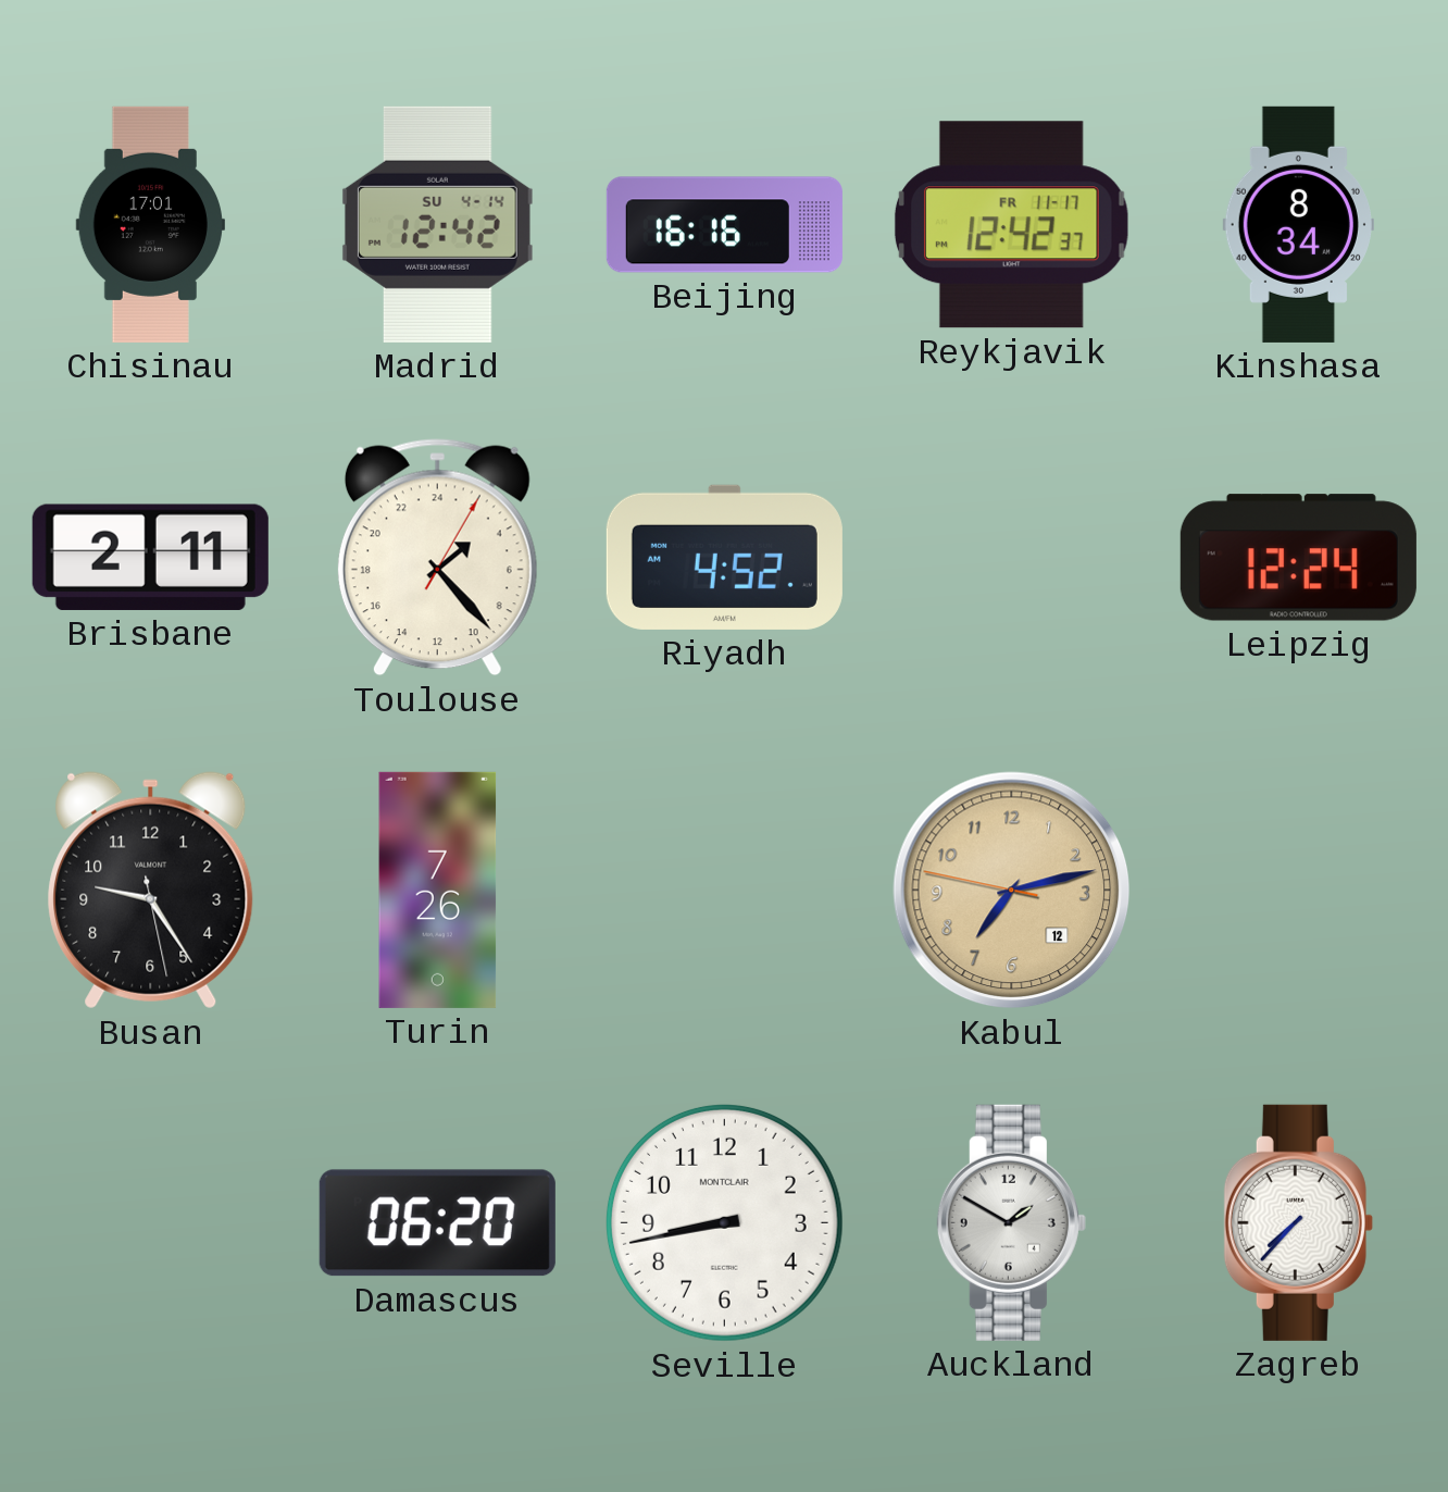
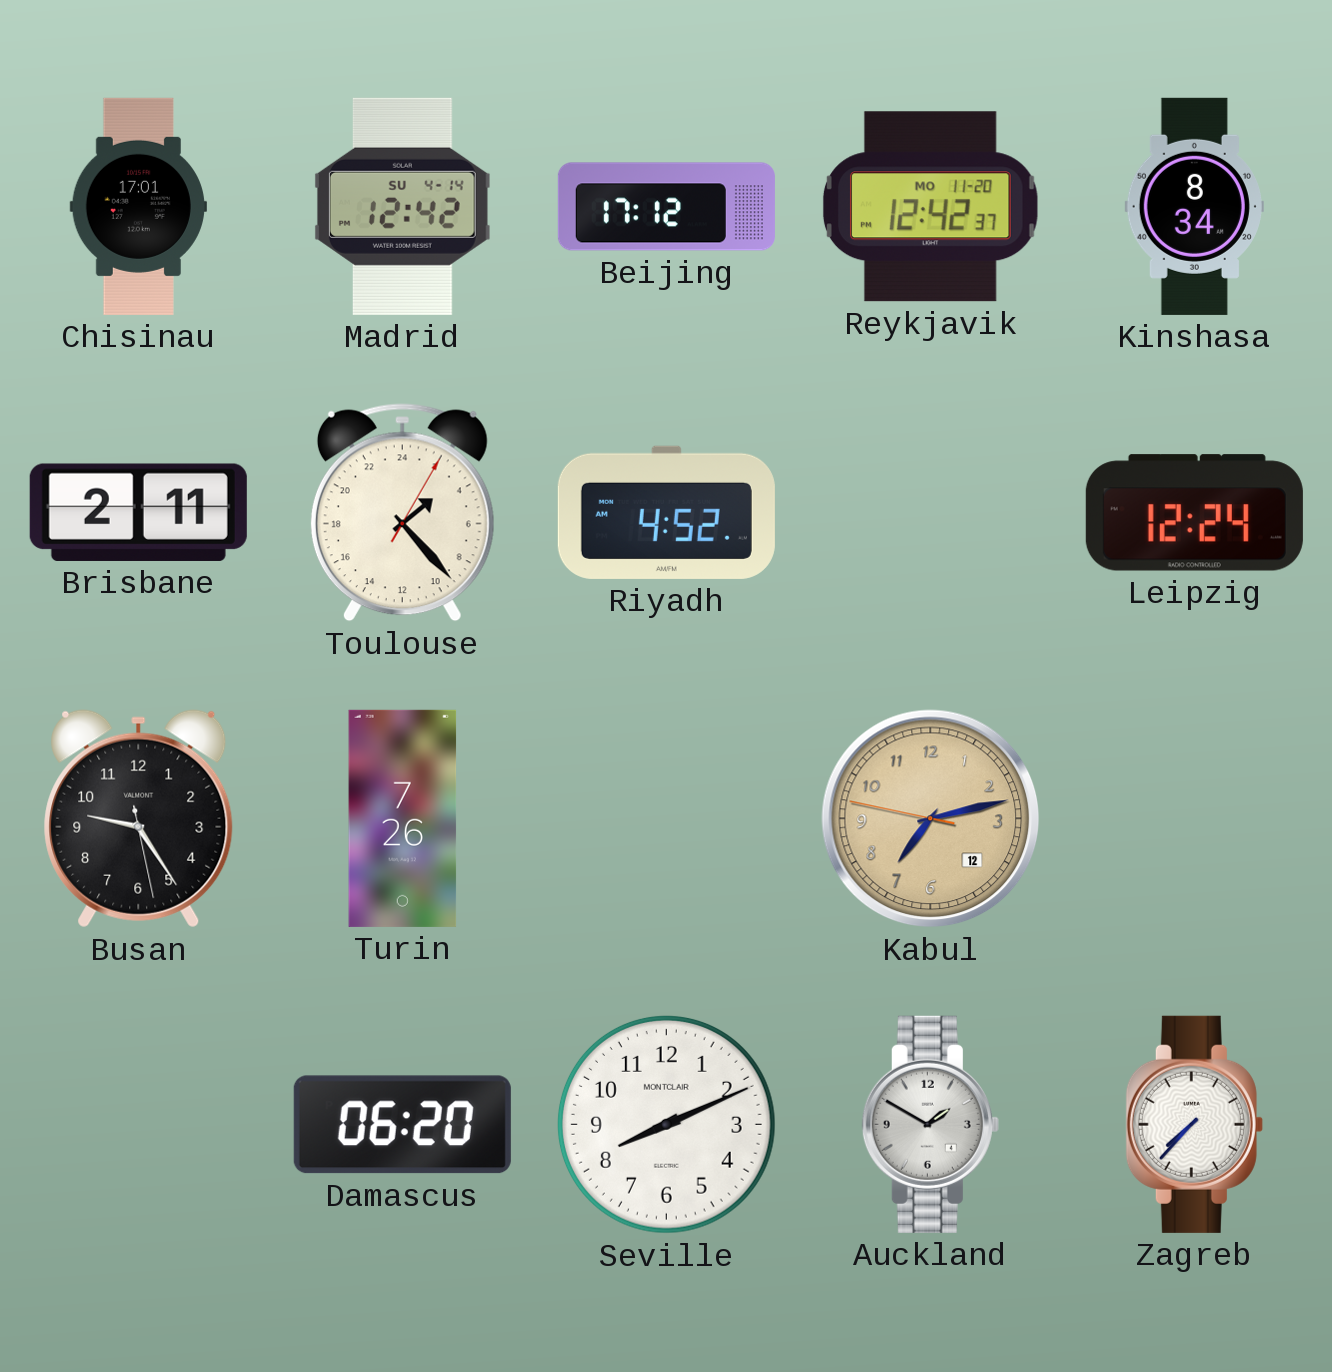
Beijing: 16:16 -> 17:12
Reykjavik date: FR 11-17 -> MO 11-20
Seville: 8:43 -> 8:11
